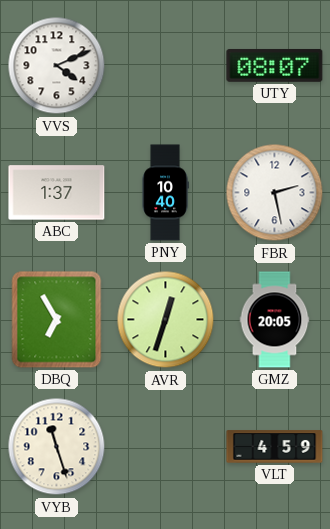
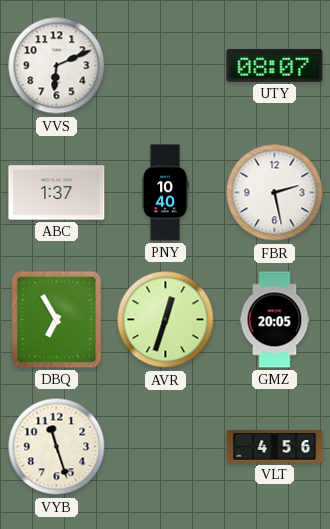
VVS: 4:11 -> 6:11
VLT: 4:59 -> 4:56
